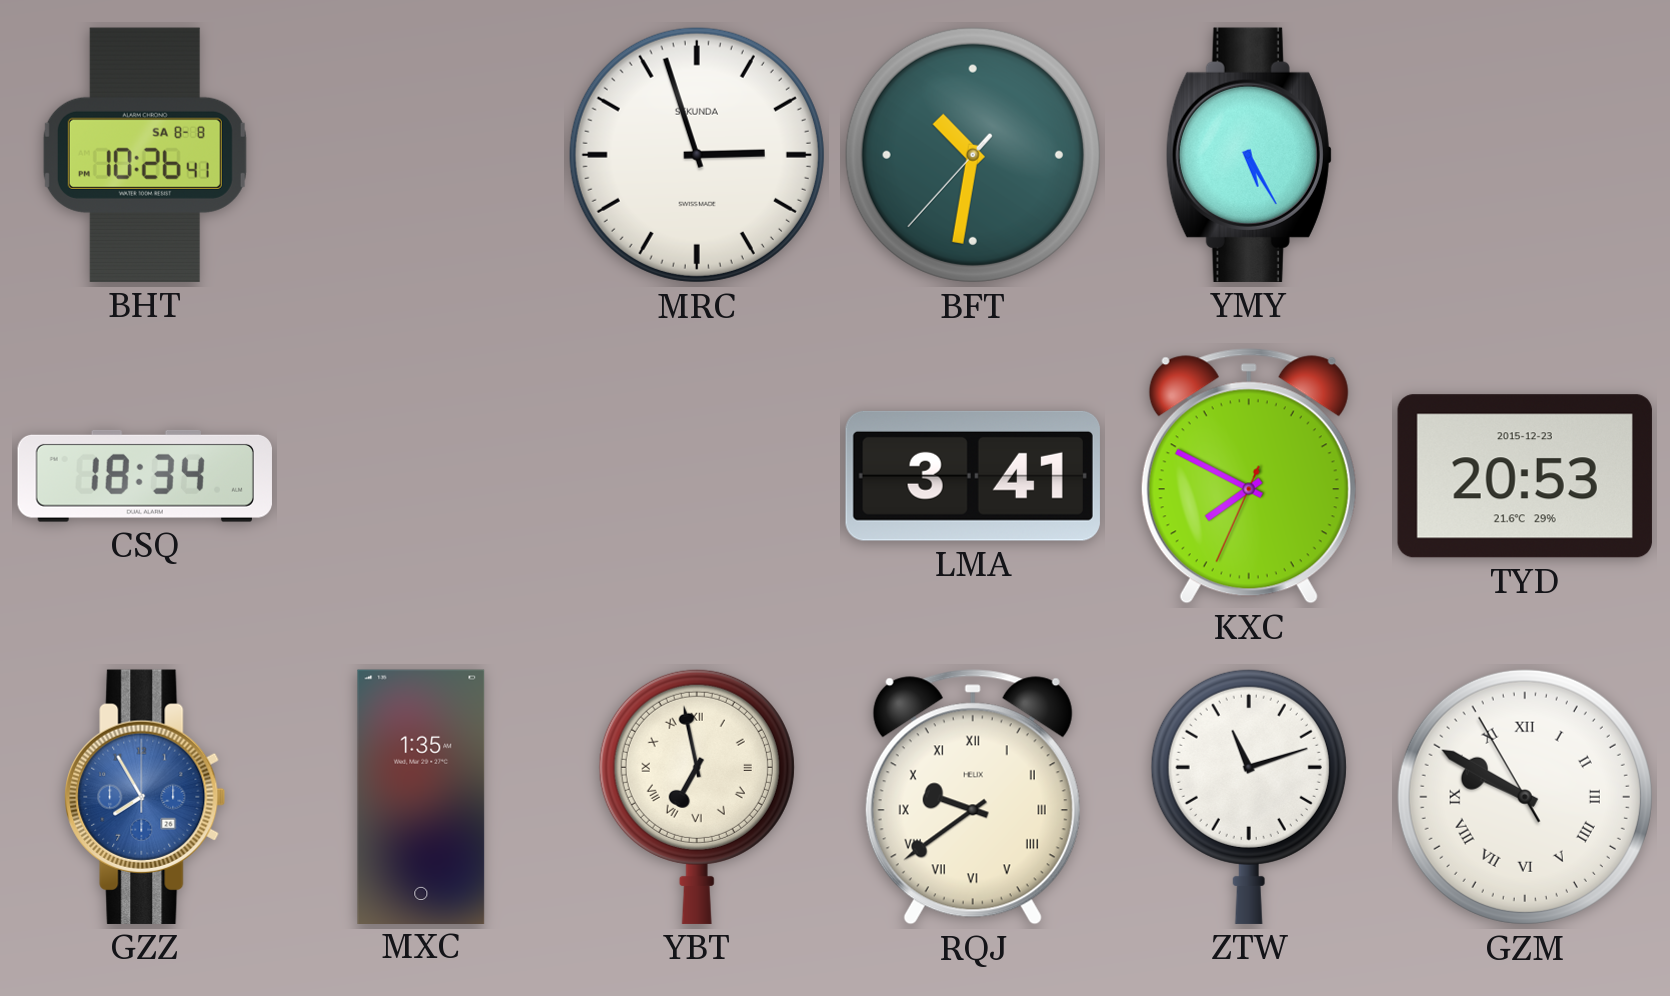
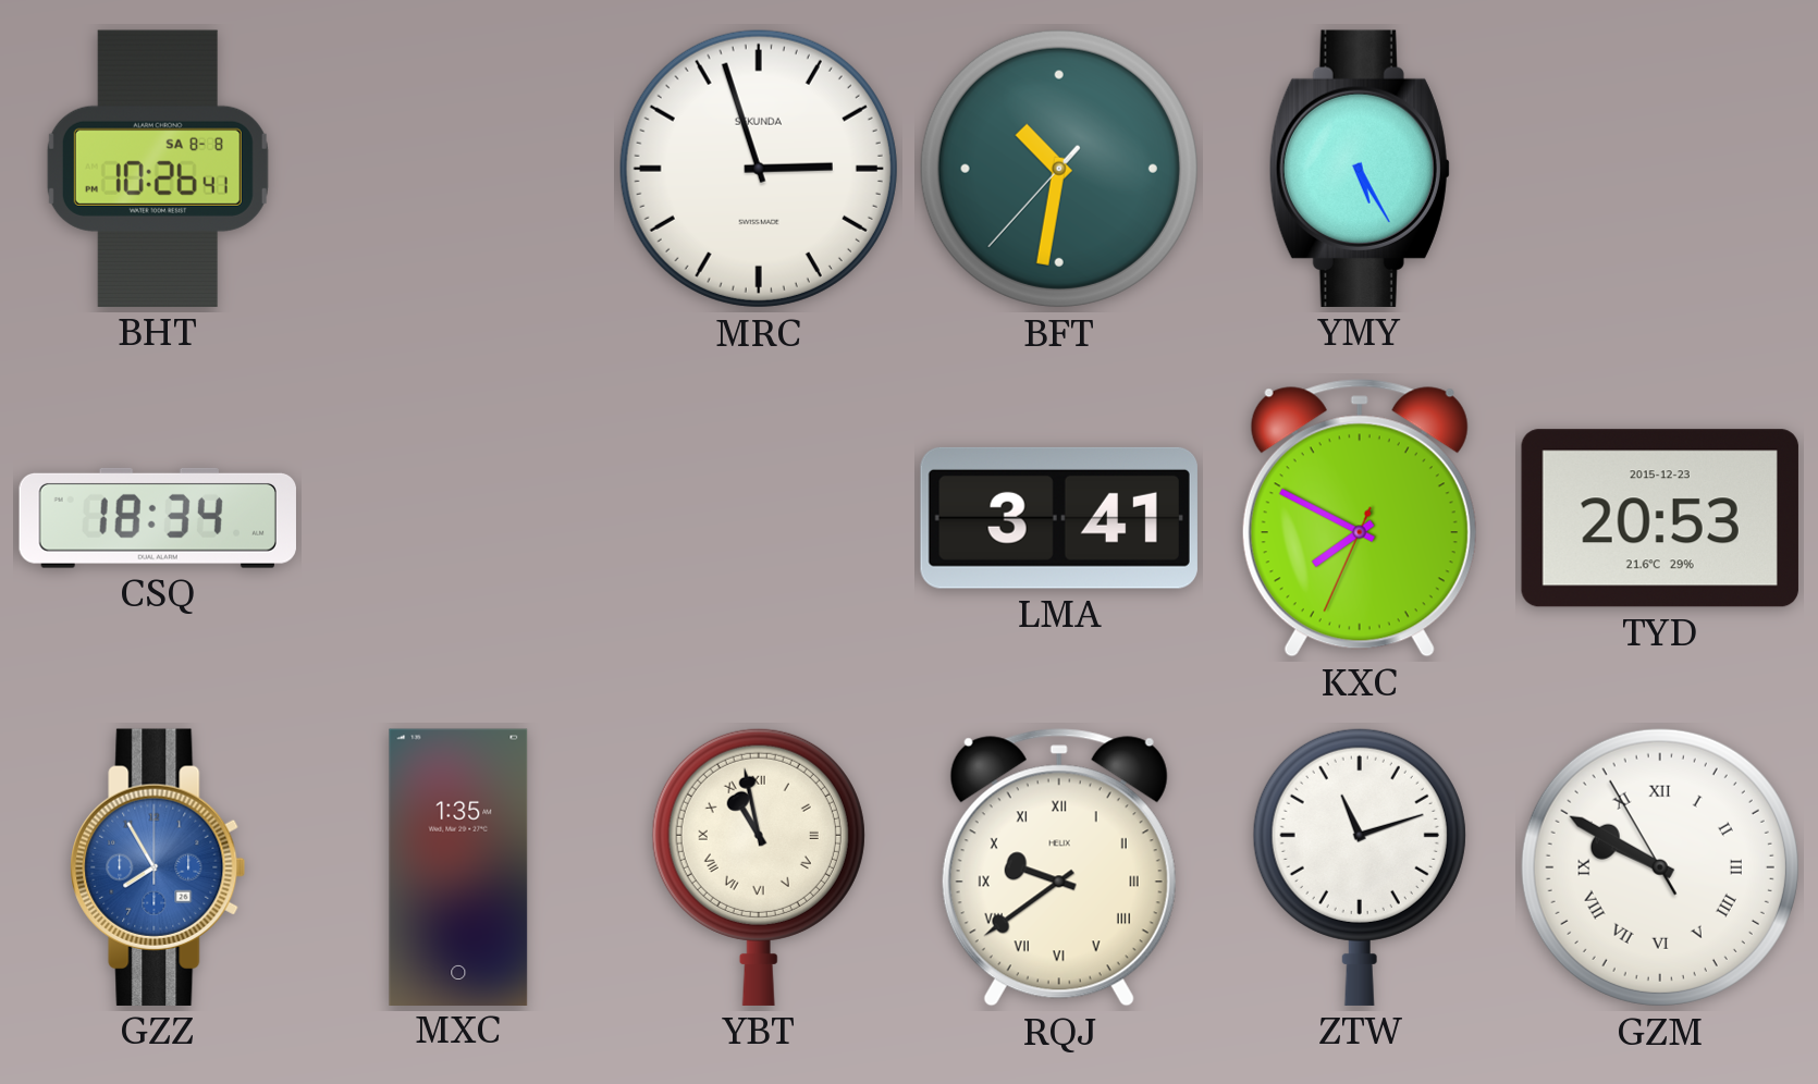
YBT: 6:58 -> 10:58
